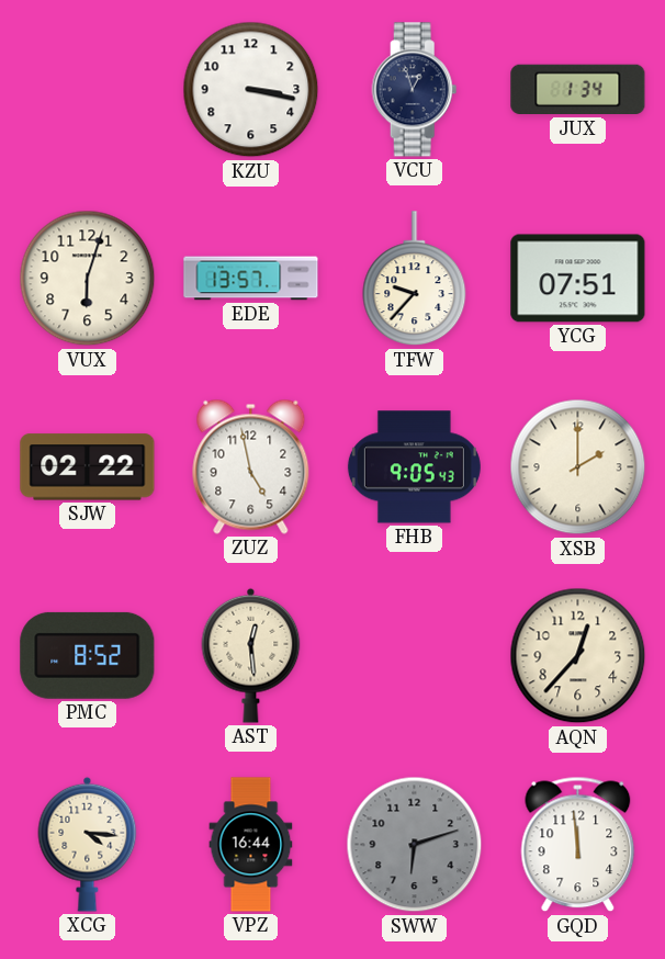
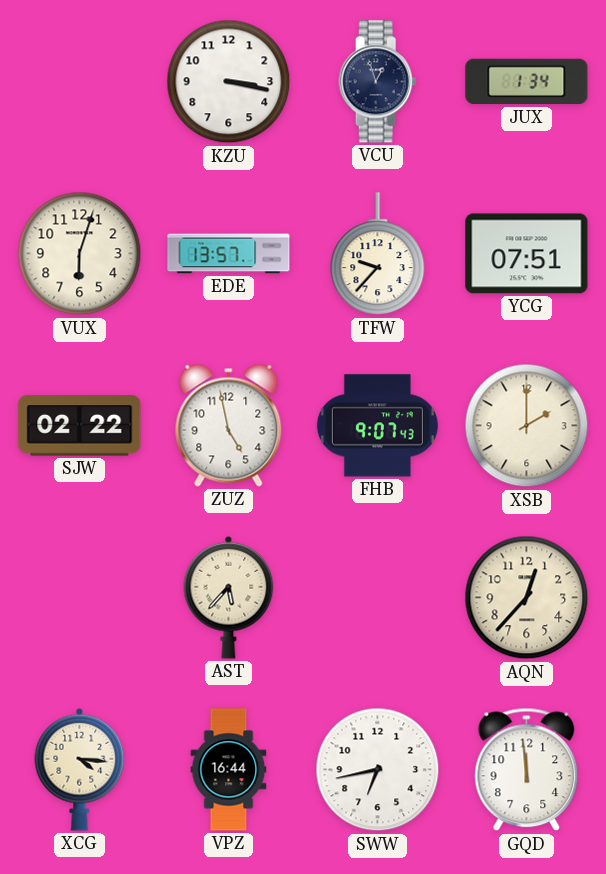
FHB: 9:05 -> 9:07
PMC: 8:52 -> none
AST: 12:29 -> 5:37
SWW: 6:12 -> 6:43
SWW dial: grey -> white
